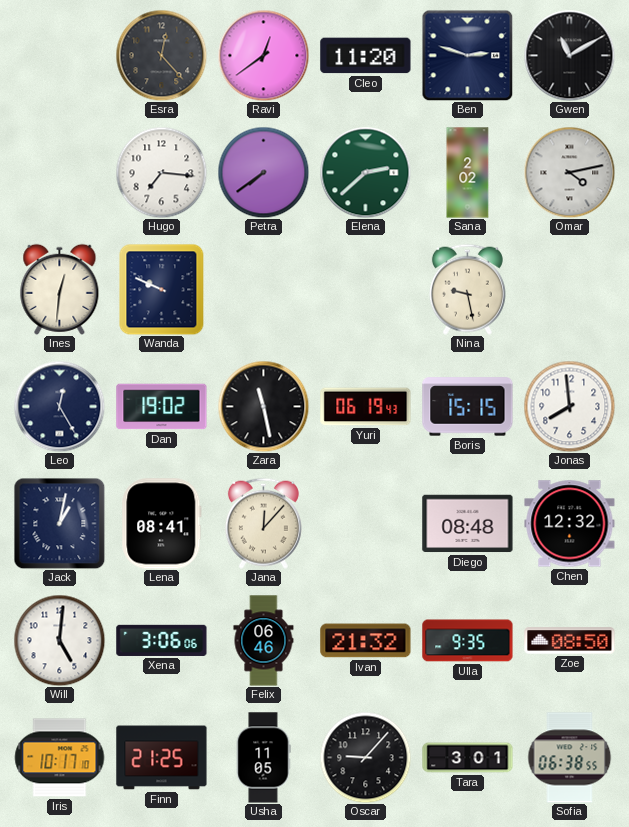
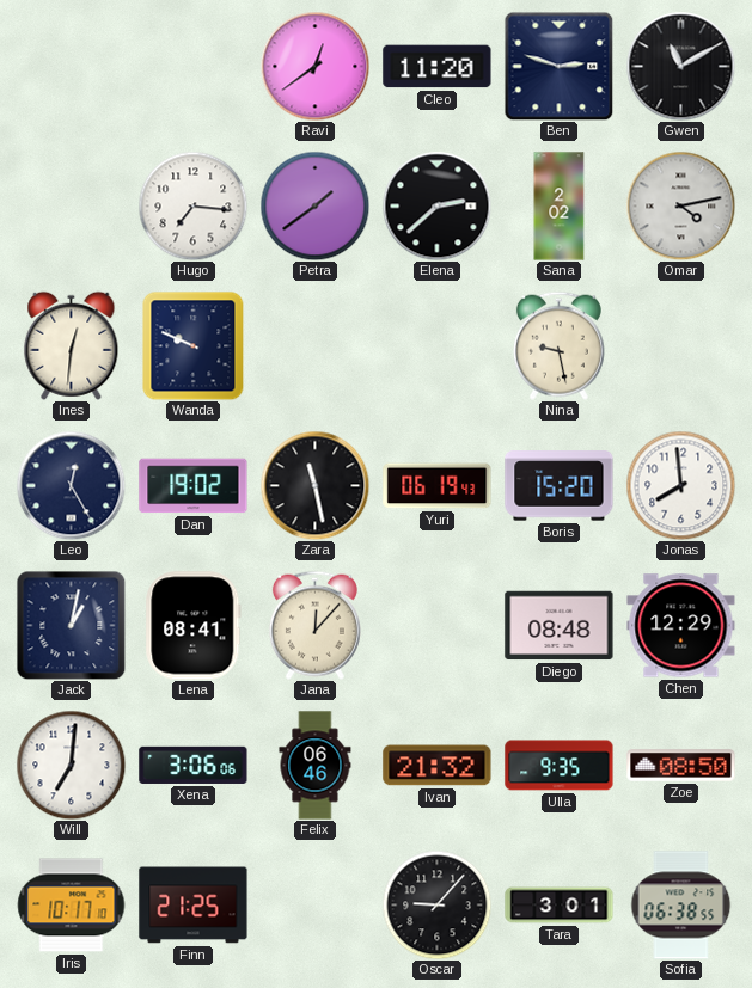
Esra: 12:23 -> none
Petra: 7:39 -> 1:39
Elena dial: green -> black
Boris: 15:15 -> 15:20
Chen: 12:32 -> 12:29
Will: 5:01 -> 7:01
Usha: 11:05 -> none
